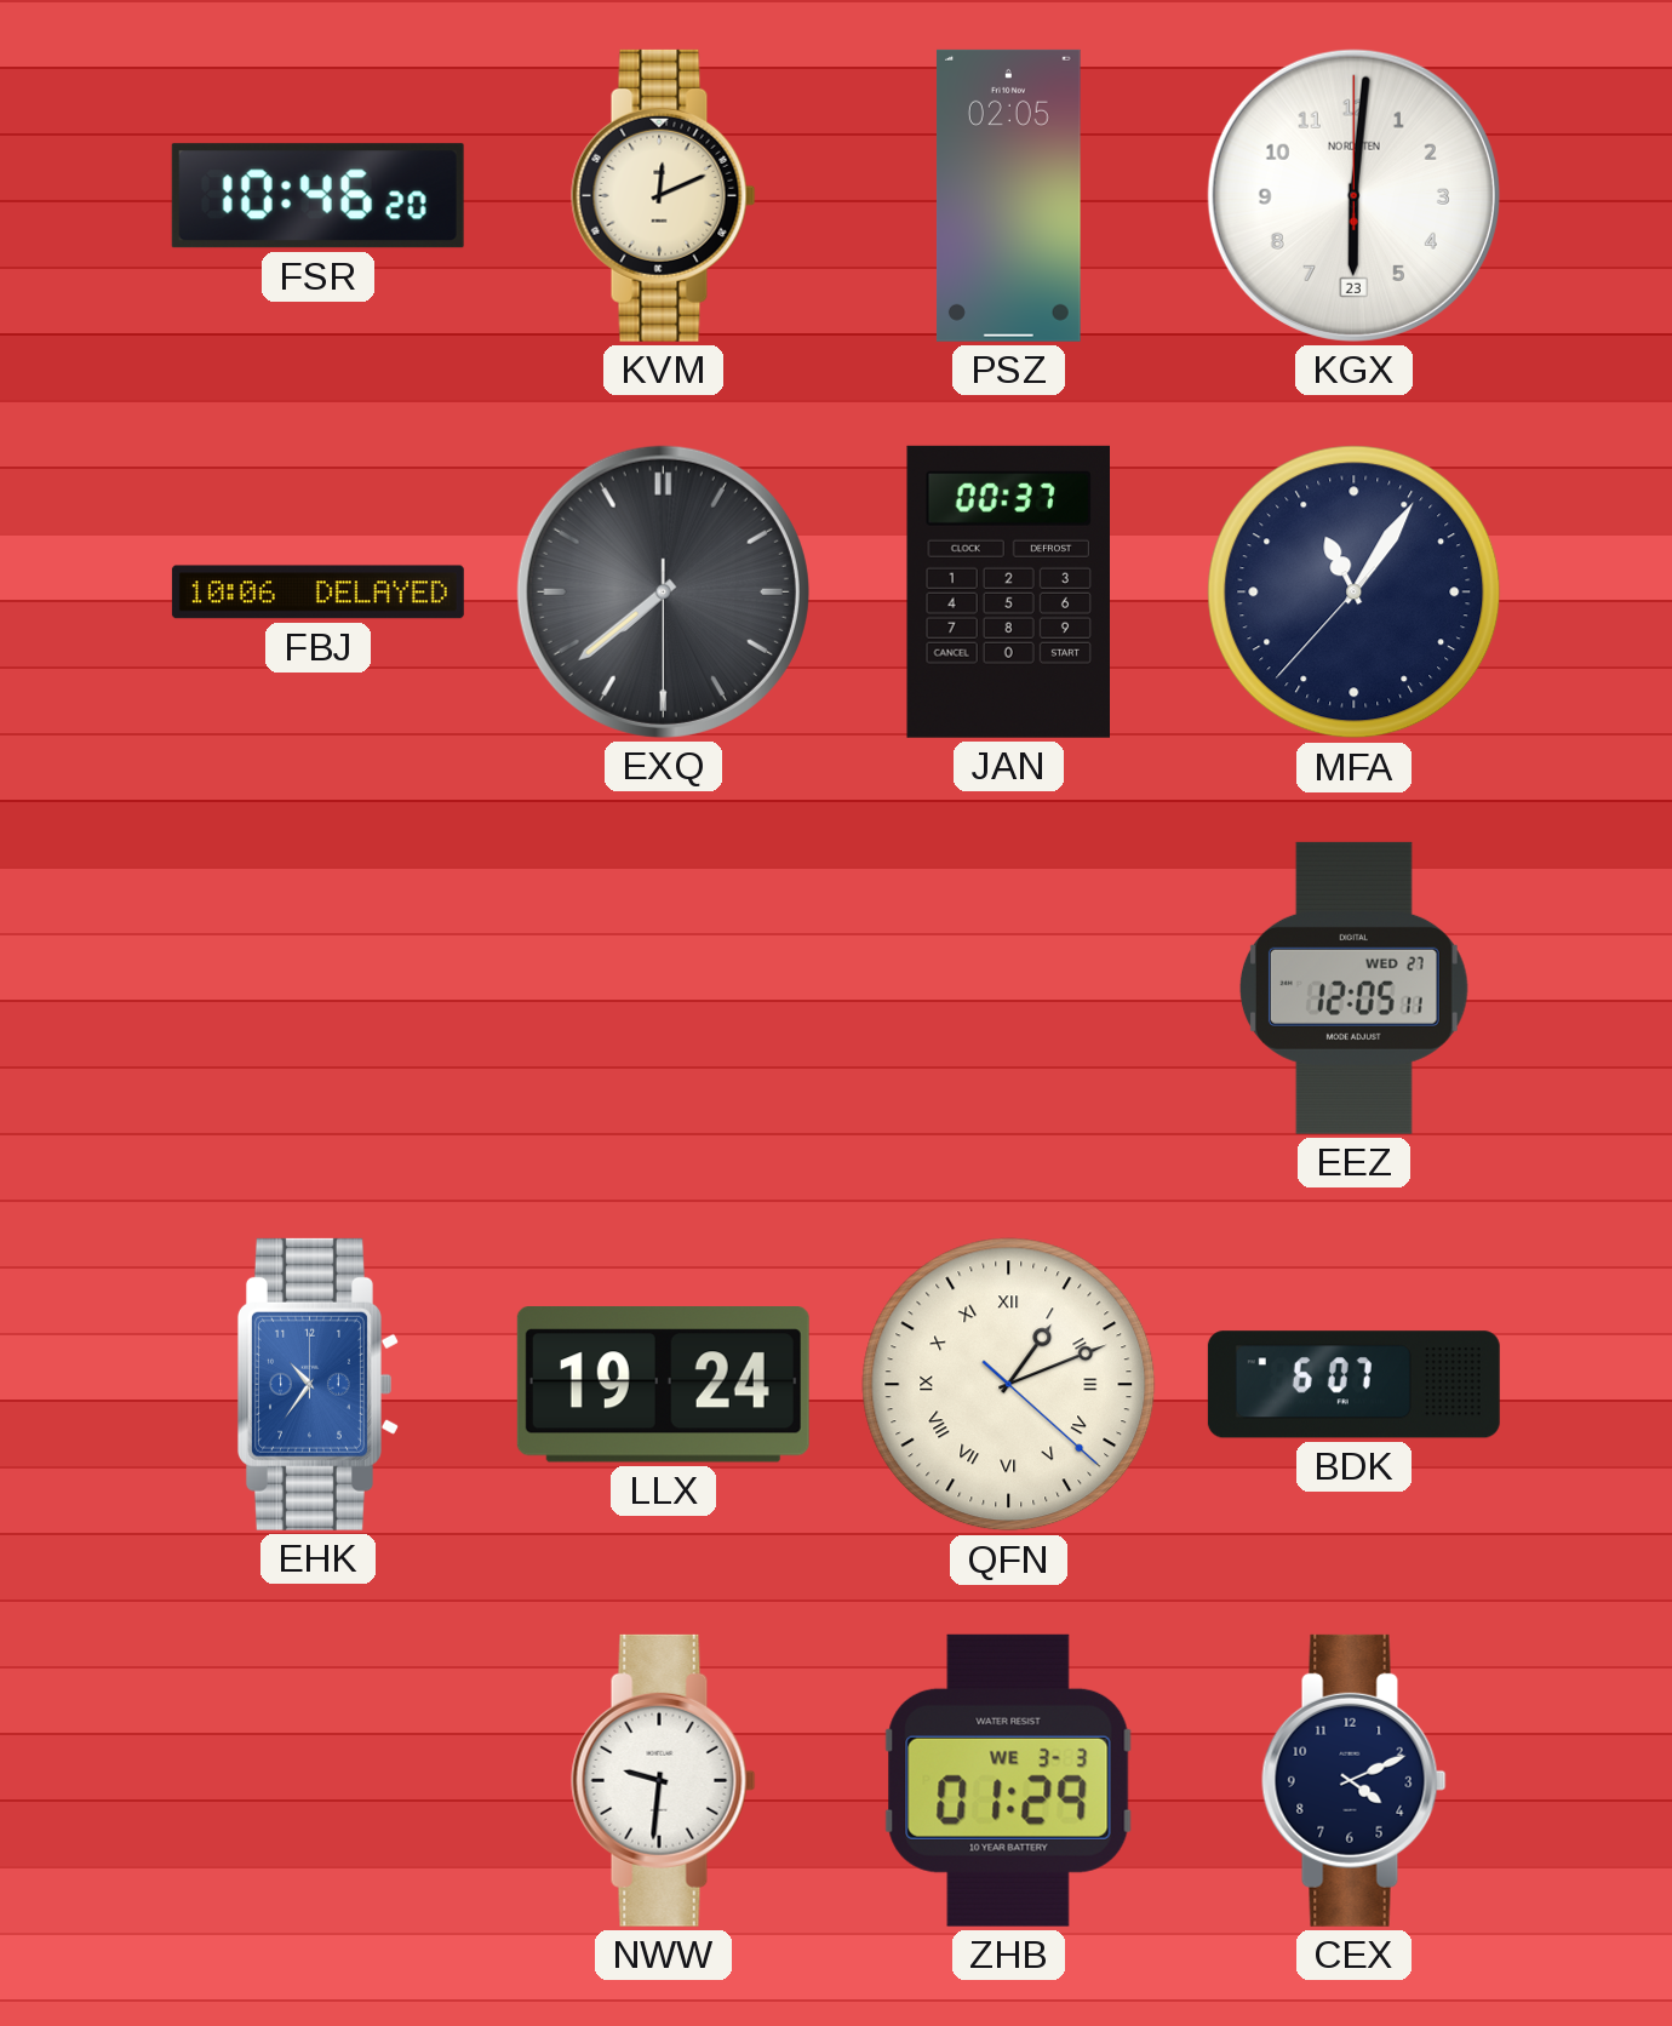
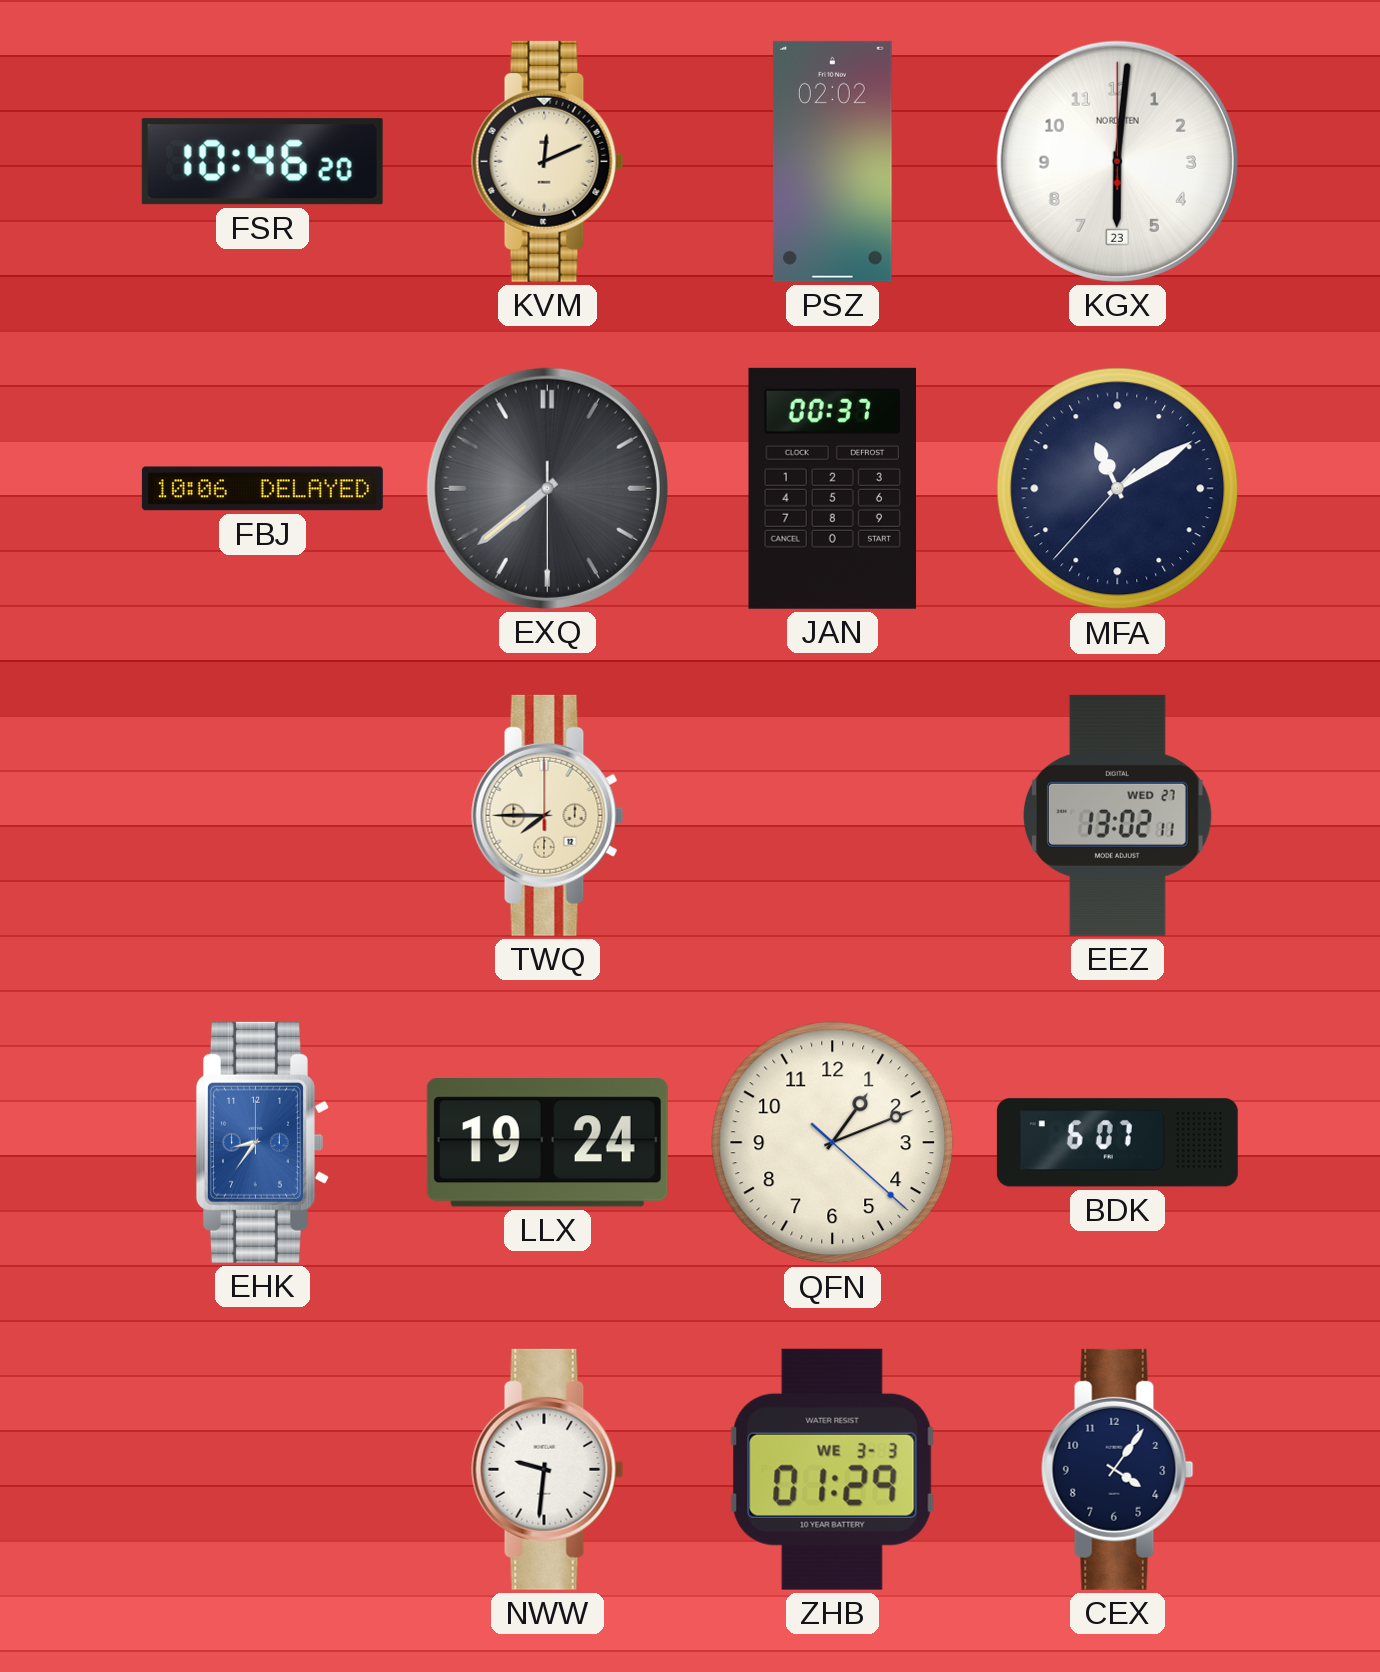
PSZ: 02:05 -> 02:02
MFA: 11:05 -> 11:09
TWQ: none -> 7:45
EEZ: 12:05 -> 13:02
EHK: 10:36 -> 8:36
QFN numerals: Roman -> Arabic
CEX: 4:11 -> 4:06
